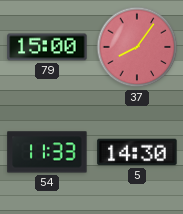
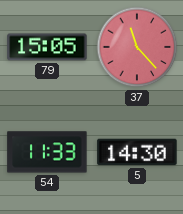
79: 15:00 -> 15:05
37: 8:06 -> 11:23
